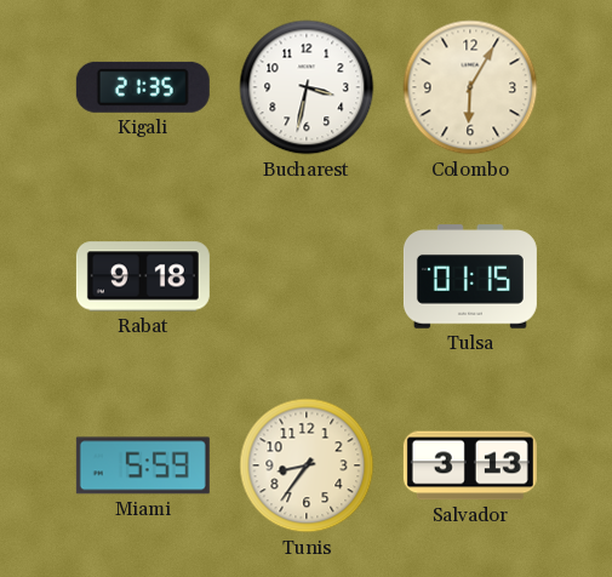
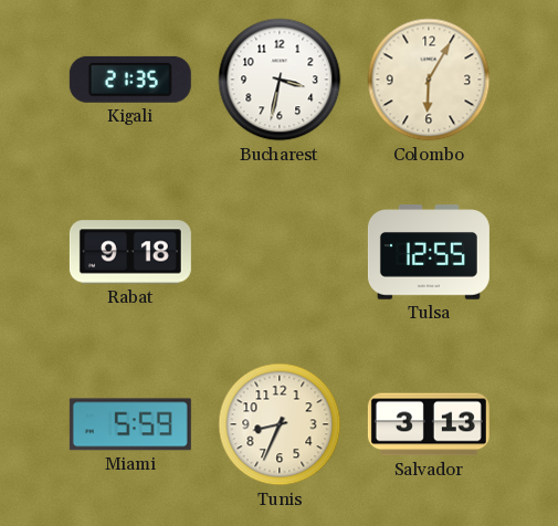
Tulsa: 01:15 -> 12:55
Tunis: 8:36 -> 8:34
